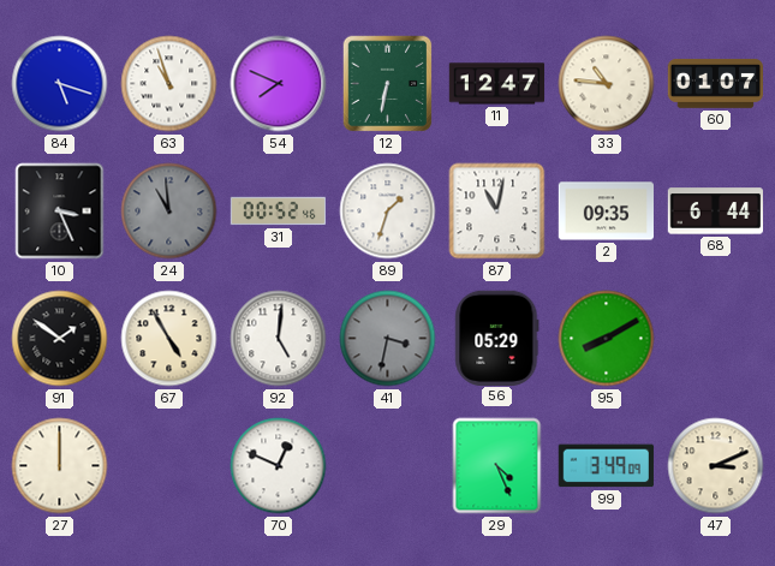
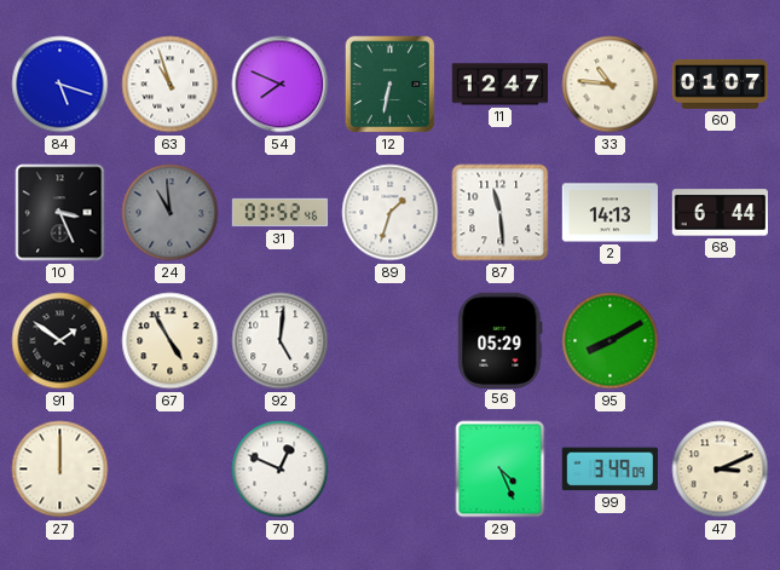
31: 00:52 -> 03:52
87: 11:02 -> 11:29
2: 09:35 -> 14:13
41: 3:32 -> none
